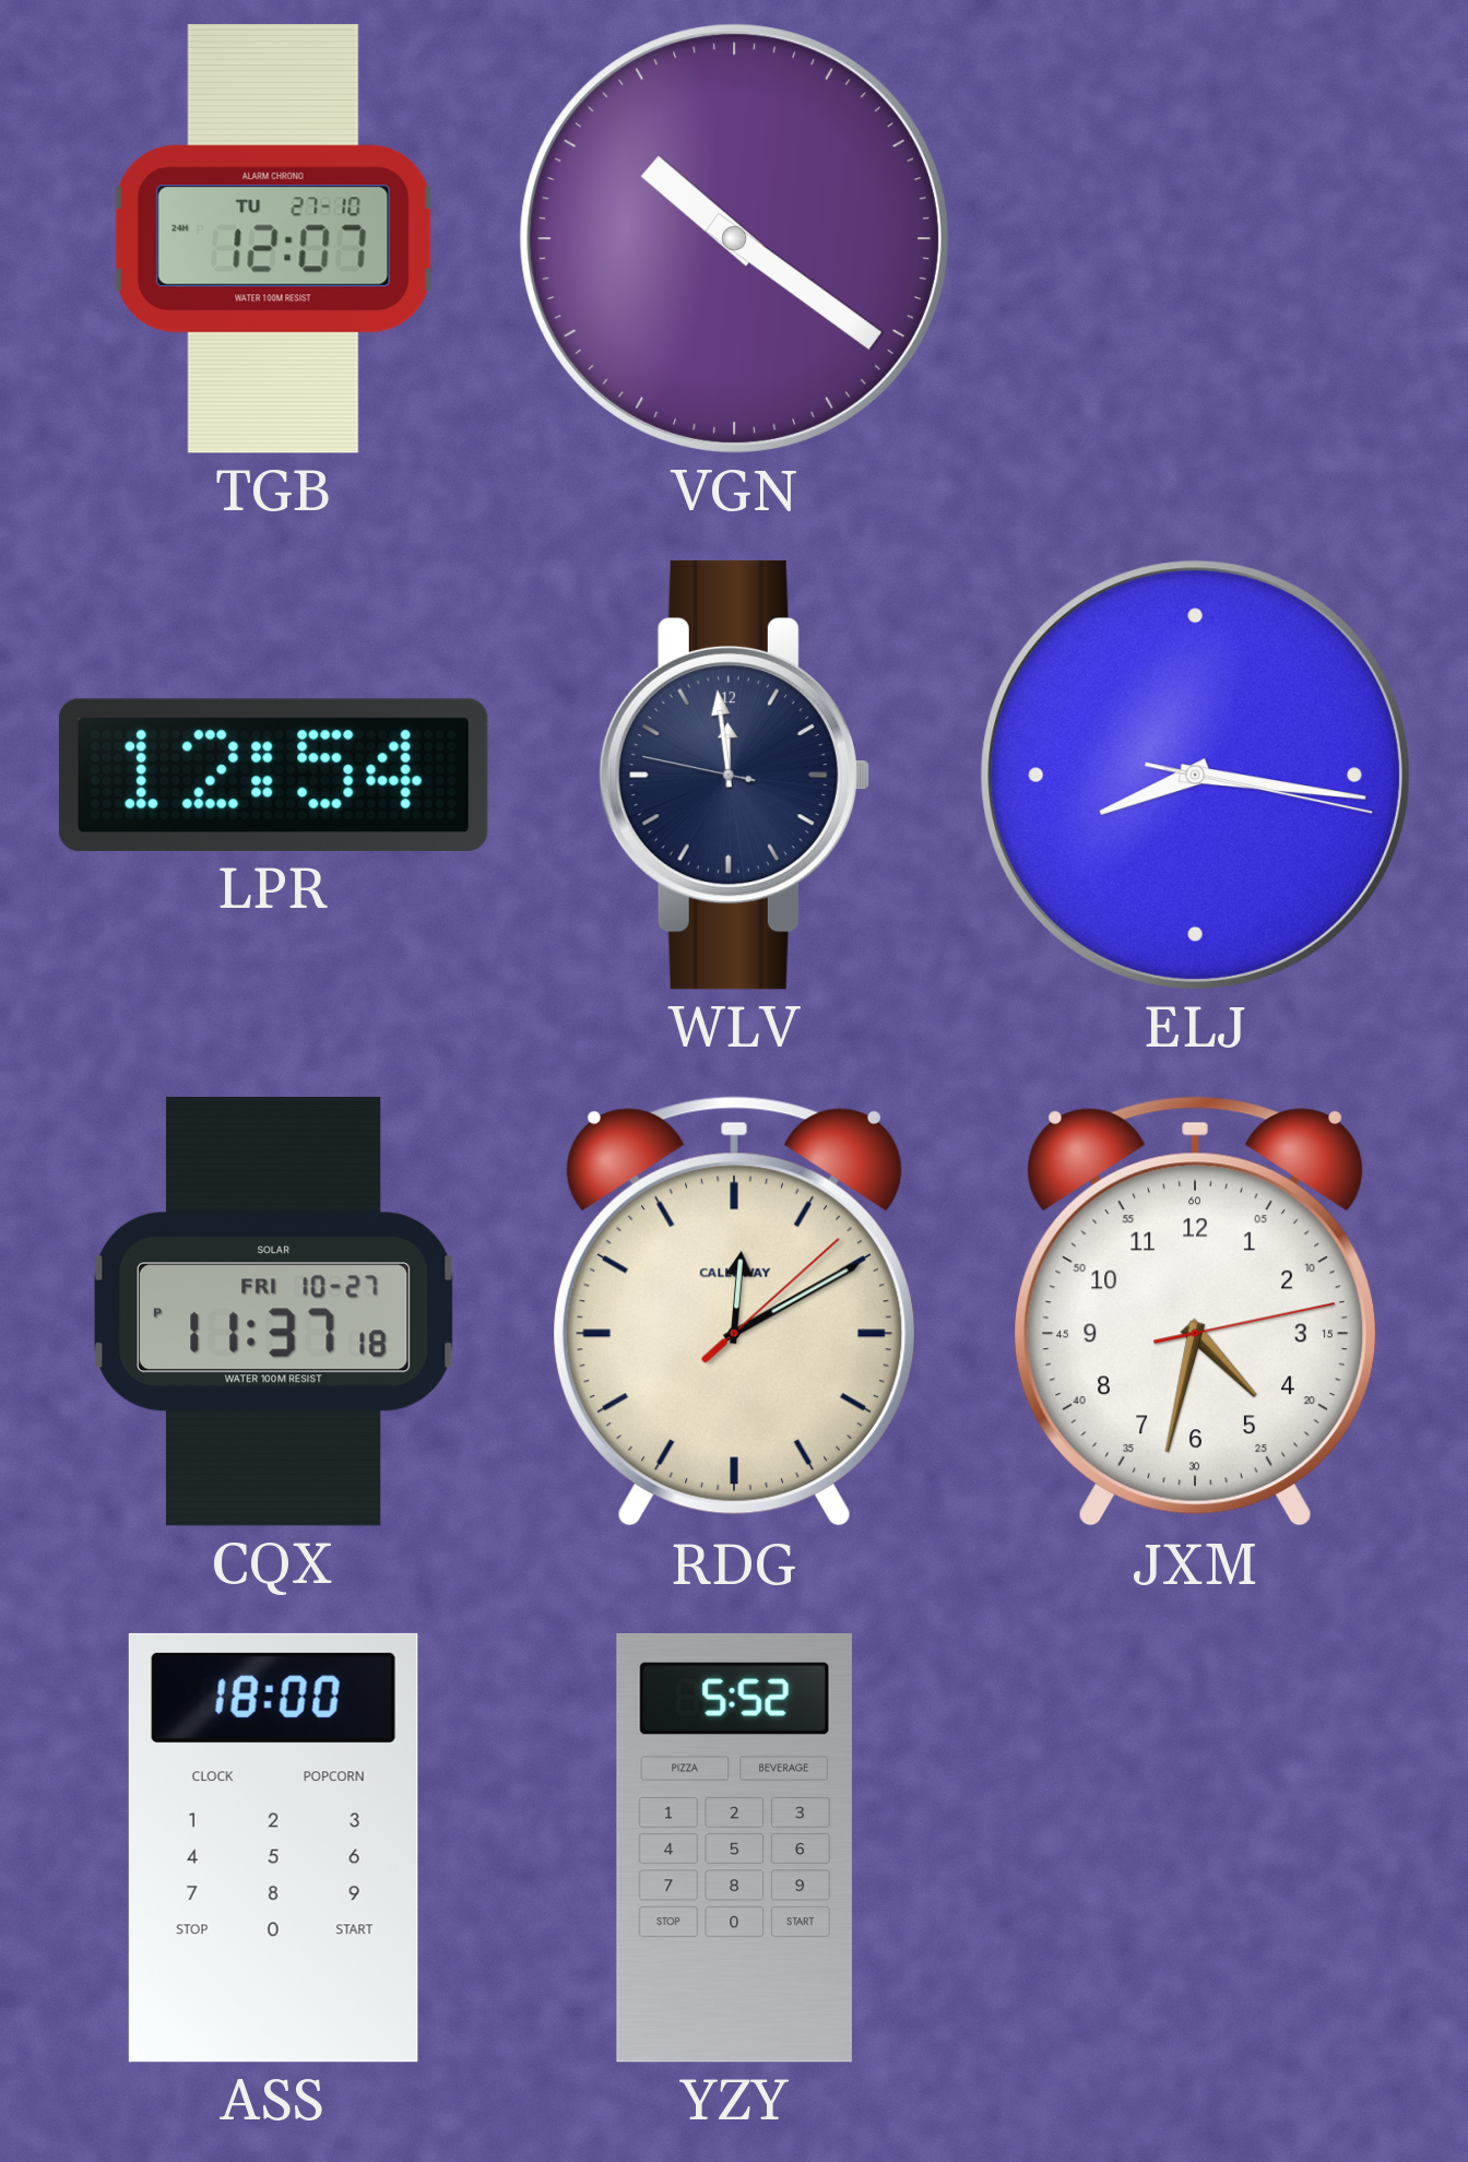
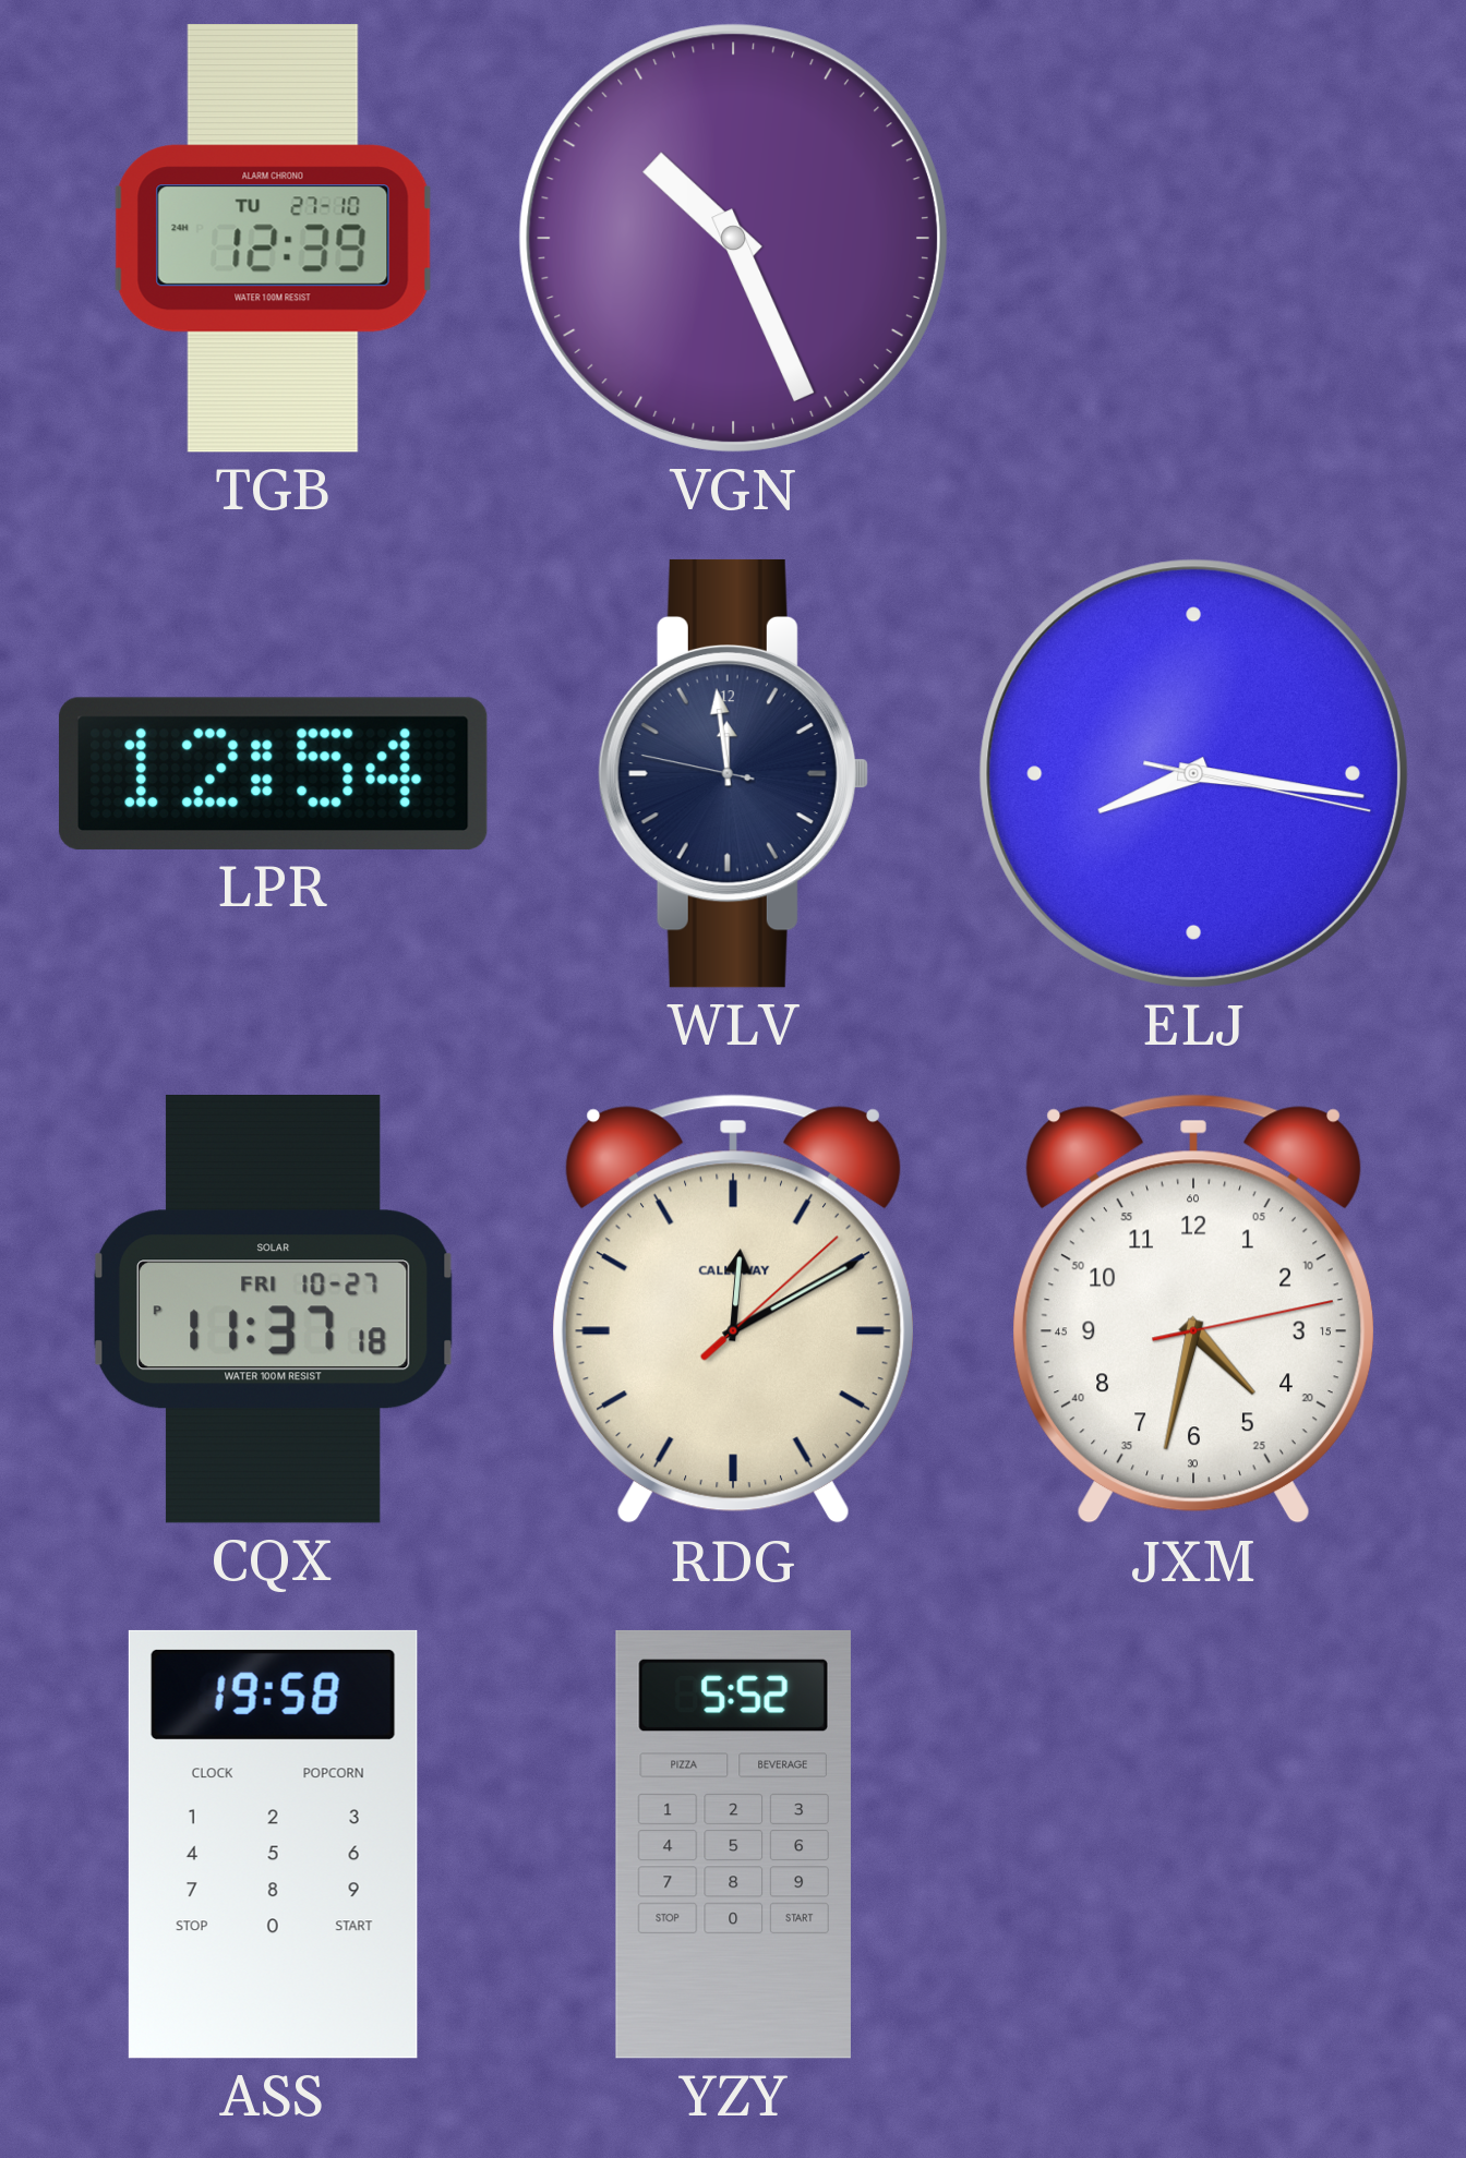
TGB: 12:07 -> 12:39
VGN: 10:21 -> 10:26
ASS: 18:00 -> 19:58
